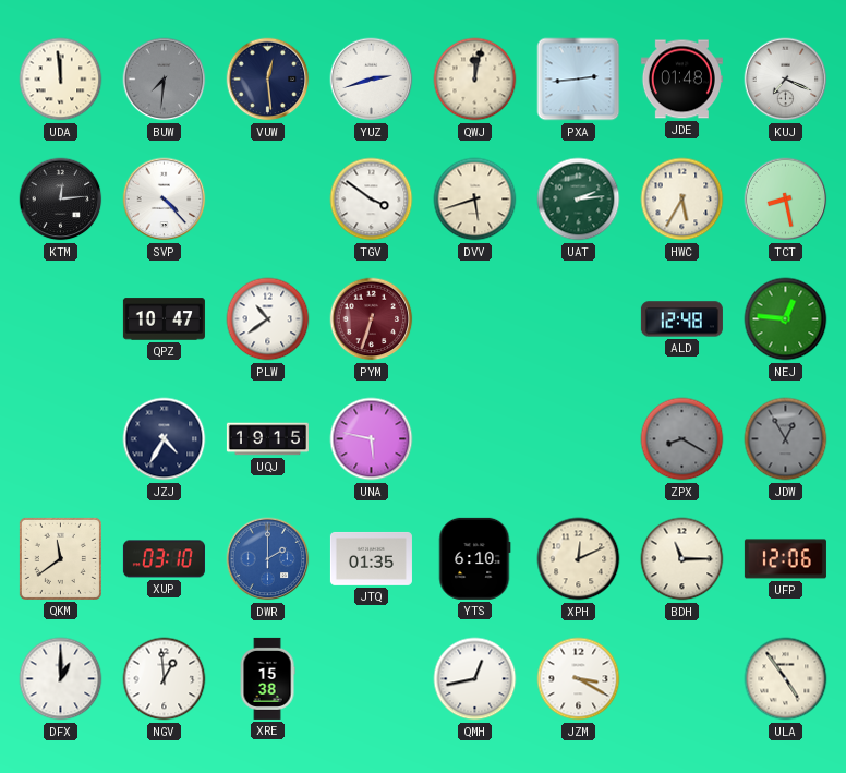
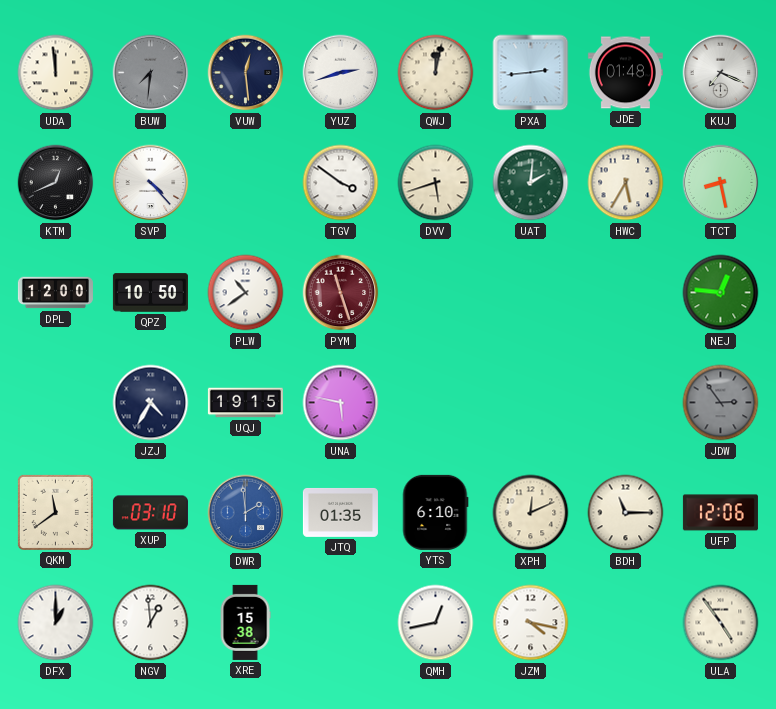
KTM: 12:14 -> 12:41
UAT: 2:14 -> 2:01
DPL: none -> 12:00
QPZ: 10:47 -> 10:50
PYM: 6:33 -> 11:27
ALD: 12:48 -> none
ZPX: 8:20 -> none
JDW: 12:55 -> 2:54
DWR: 2:00 -> 1:59
JZM: 3:20 -> 4:17
